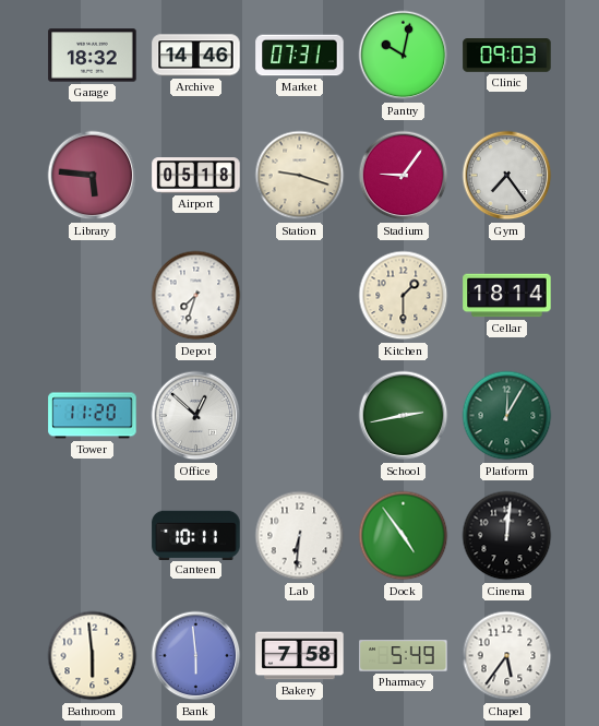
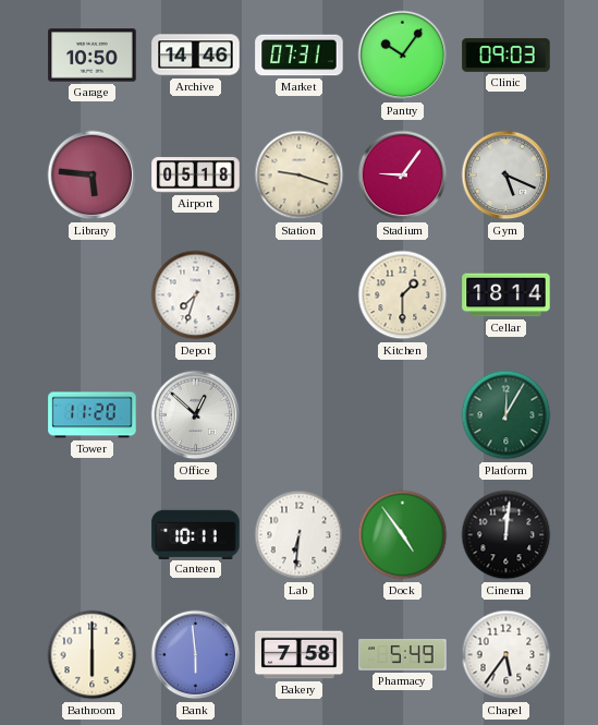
Garage: 18:32 -> 10:50
Pantry: 10:02 -> 10:06
Gym: 7:24 -> 5:19
School: 2:43 -> none
Bathroom: 5:59 -> 6:00
